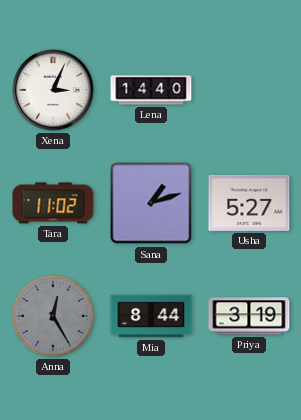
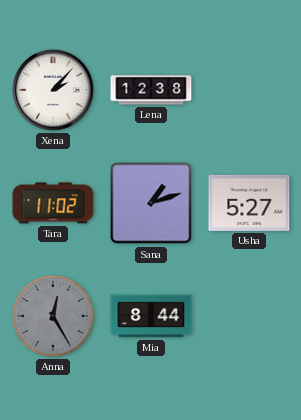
Xena: 3:04 -> 2:07
Lena: 14:40 -> 12:38
Priya: 3:19 -> none
